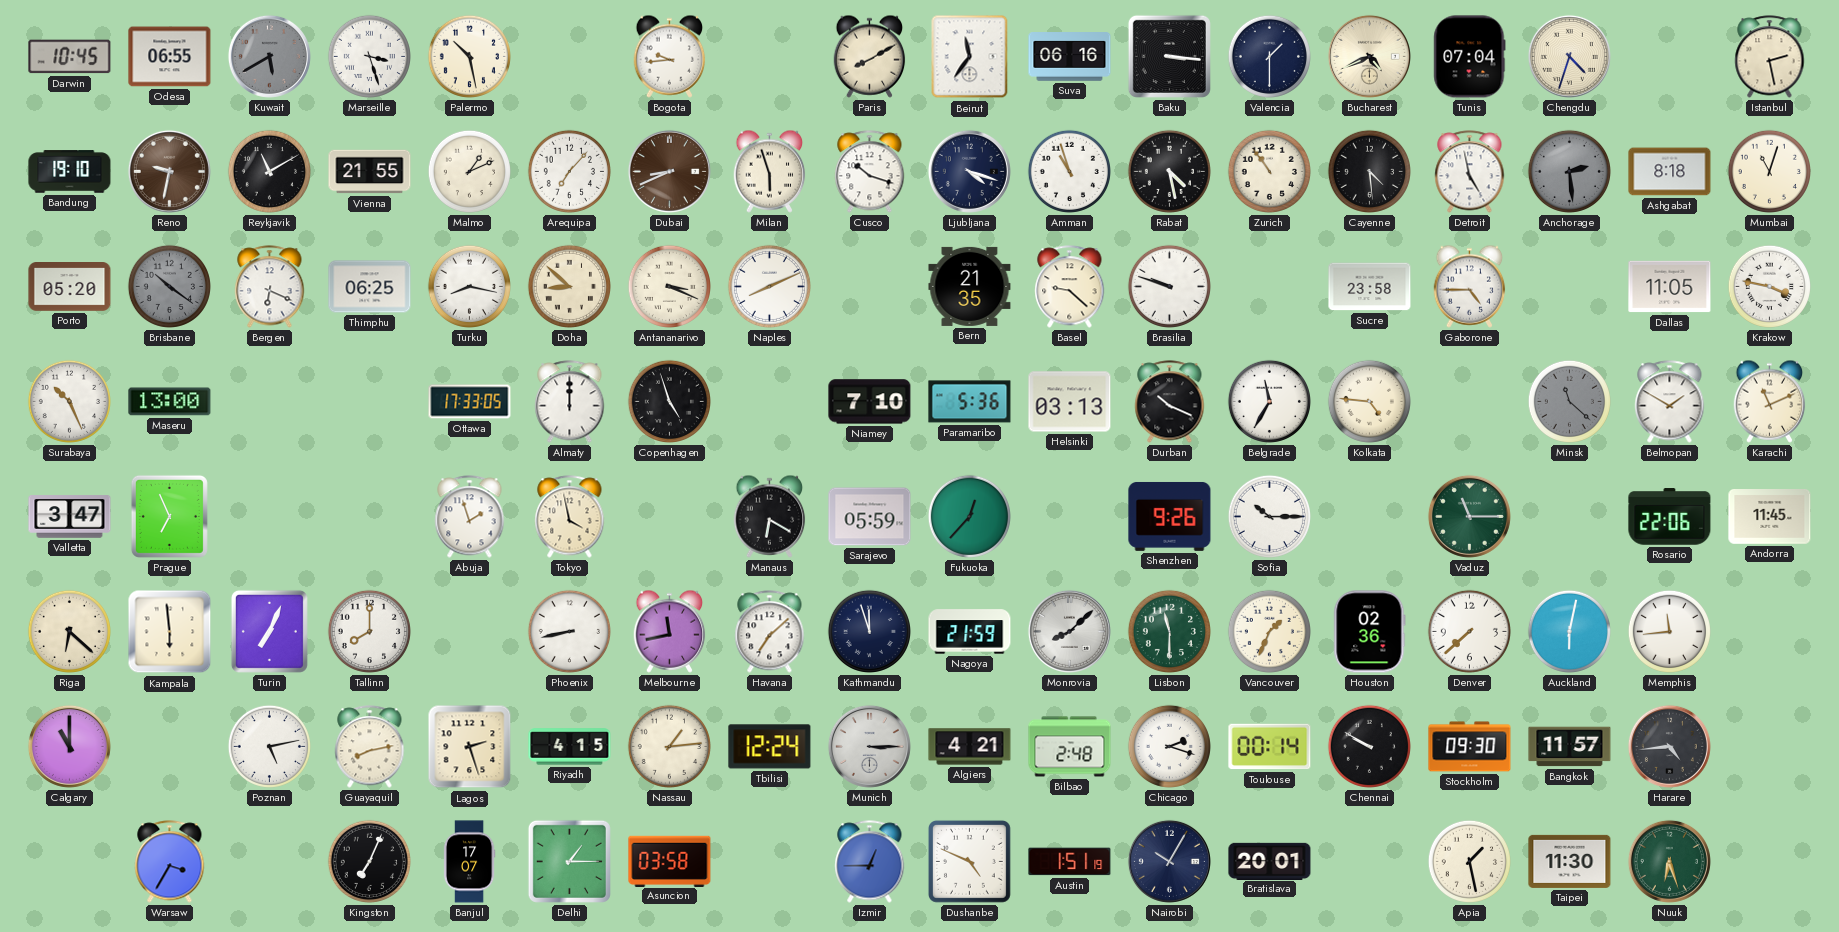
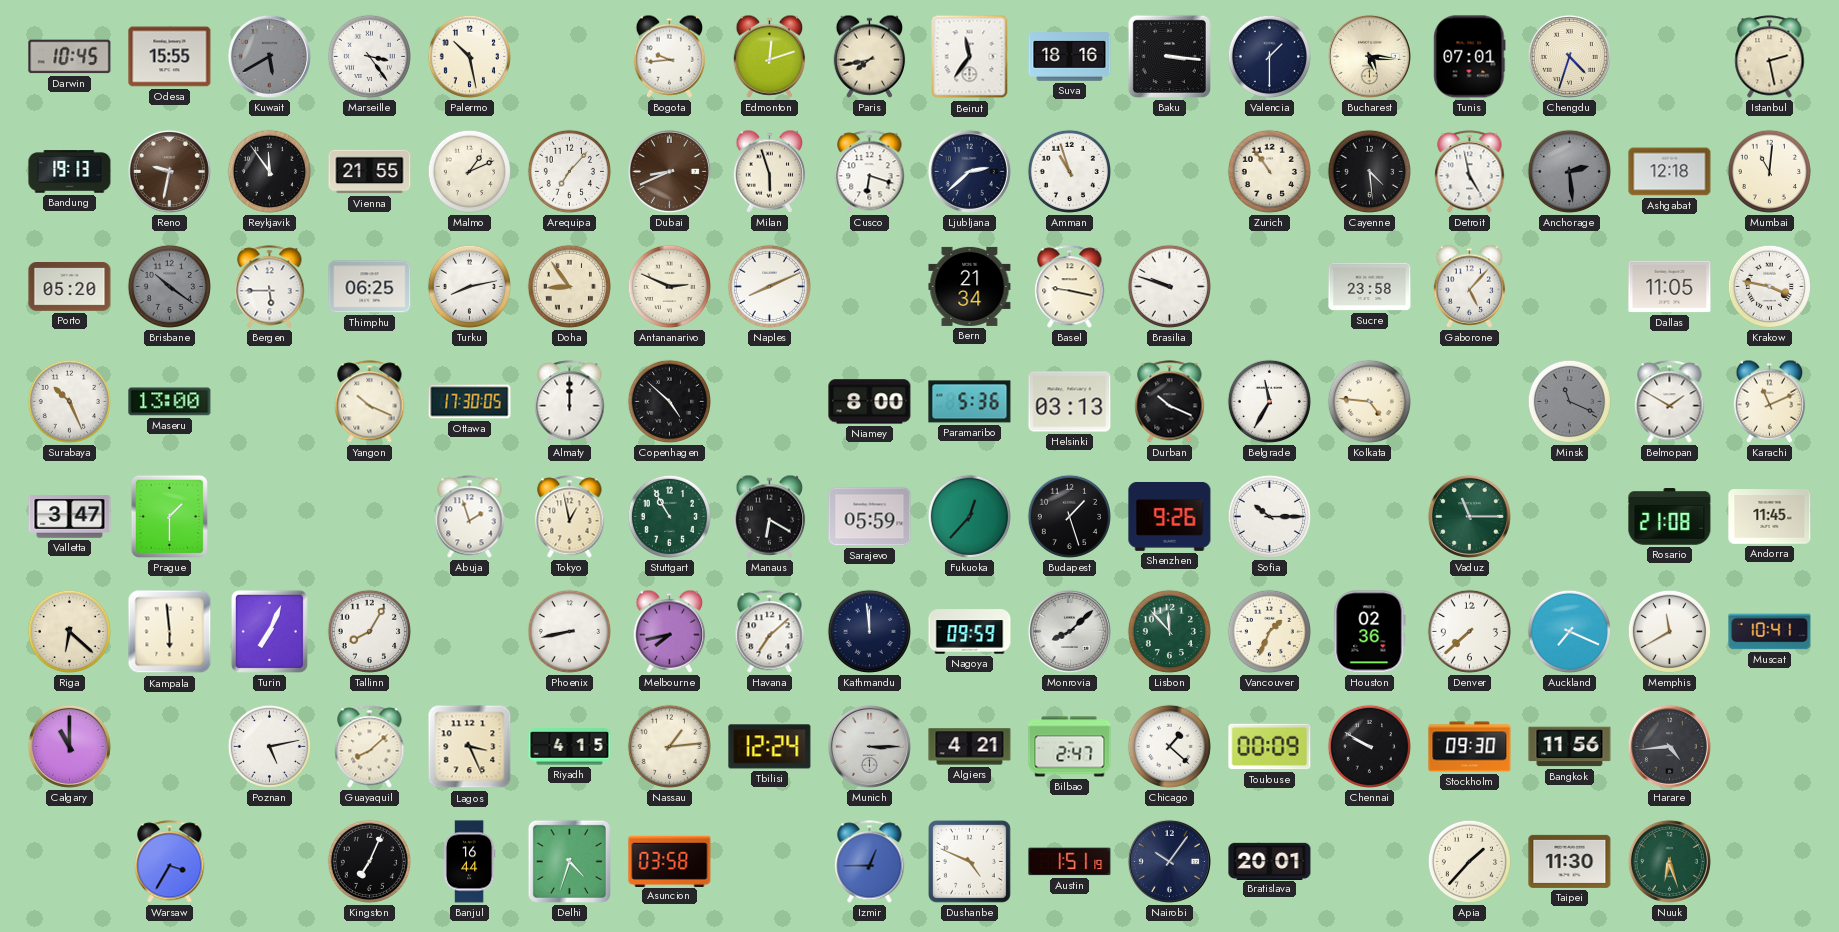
Odesa: 06:55 -> 15:55
Marseille: 3:27 -> 3:24
Edmonton: none -> 12:12
Paris: 8:10 -> 7:43
Suva: 06:16 -> 18:16
Bucharest: 4:41 -> 5:16
Tunis: 07:04 -> 07:01
Bandung: 19:10 -> 19:13
Reykjavik: 11:10 -> 11:54
Cusco: 10:18 -> 6:18
Ljubljana: 4:18 -> 2:38
Rabat: 4:28 -> none
Ashgabat: 8:18 -> 12:18
Mumbai: 11:03 -> 11:01
Bergen: 6:19 -> 5:45
Turku: 8:17 -> 8:13
Doha: 8:52 -> 8:54
Antananarivo: 3:19 -> 2:49
Bern: 21:35 -> 21:34
Basel: 9:22 -> 9:17
Gaborone: 4:45 -> 5:07
Yangon: none -> 10:19
Ottawa: 17:33 -> 17:30
Copenhagen: 4:57 -> 4:52
Niamey: 7:10 -> 8:00
Minsk: 11:22 -> 11:19
Prague: 6:56 -> 1:30
Tokyo: 3:58 -> 12:58
Stuttgart: none -> 10:55
Budapest: none -> 1:27
Rosario: 22:06 -> 21:08
Tallinn: 8:00 -> 8:05
Melbourne: 11:43 -> 7:43
Kathmandu: 11:57 -> 11:59
Nagoya: 21:59 -> 09:59
Lisbon: 11:30 -> 11:53
Auckland: 6:02 -> 7:19
Memphis: 11:44 -> 11:40
Muscat: none -> 10:41
Guayaquil: 8:13 -> 8:08
Lagos: 2:27 -> 3:26
Bilbao: 2:48 -> 2:47
Chicago: 2:18 -> 1:22
Toulouse: 00:14 -> 00:09
Bangkok: 11:57 -> 11:56
Banjul: 17:07 -> 16:44
Delhi: 1:15 -> 4:33
Nairobi: 10:05 -> 10:06
Apia: 1:28 -> 1:37
